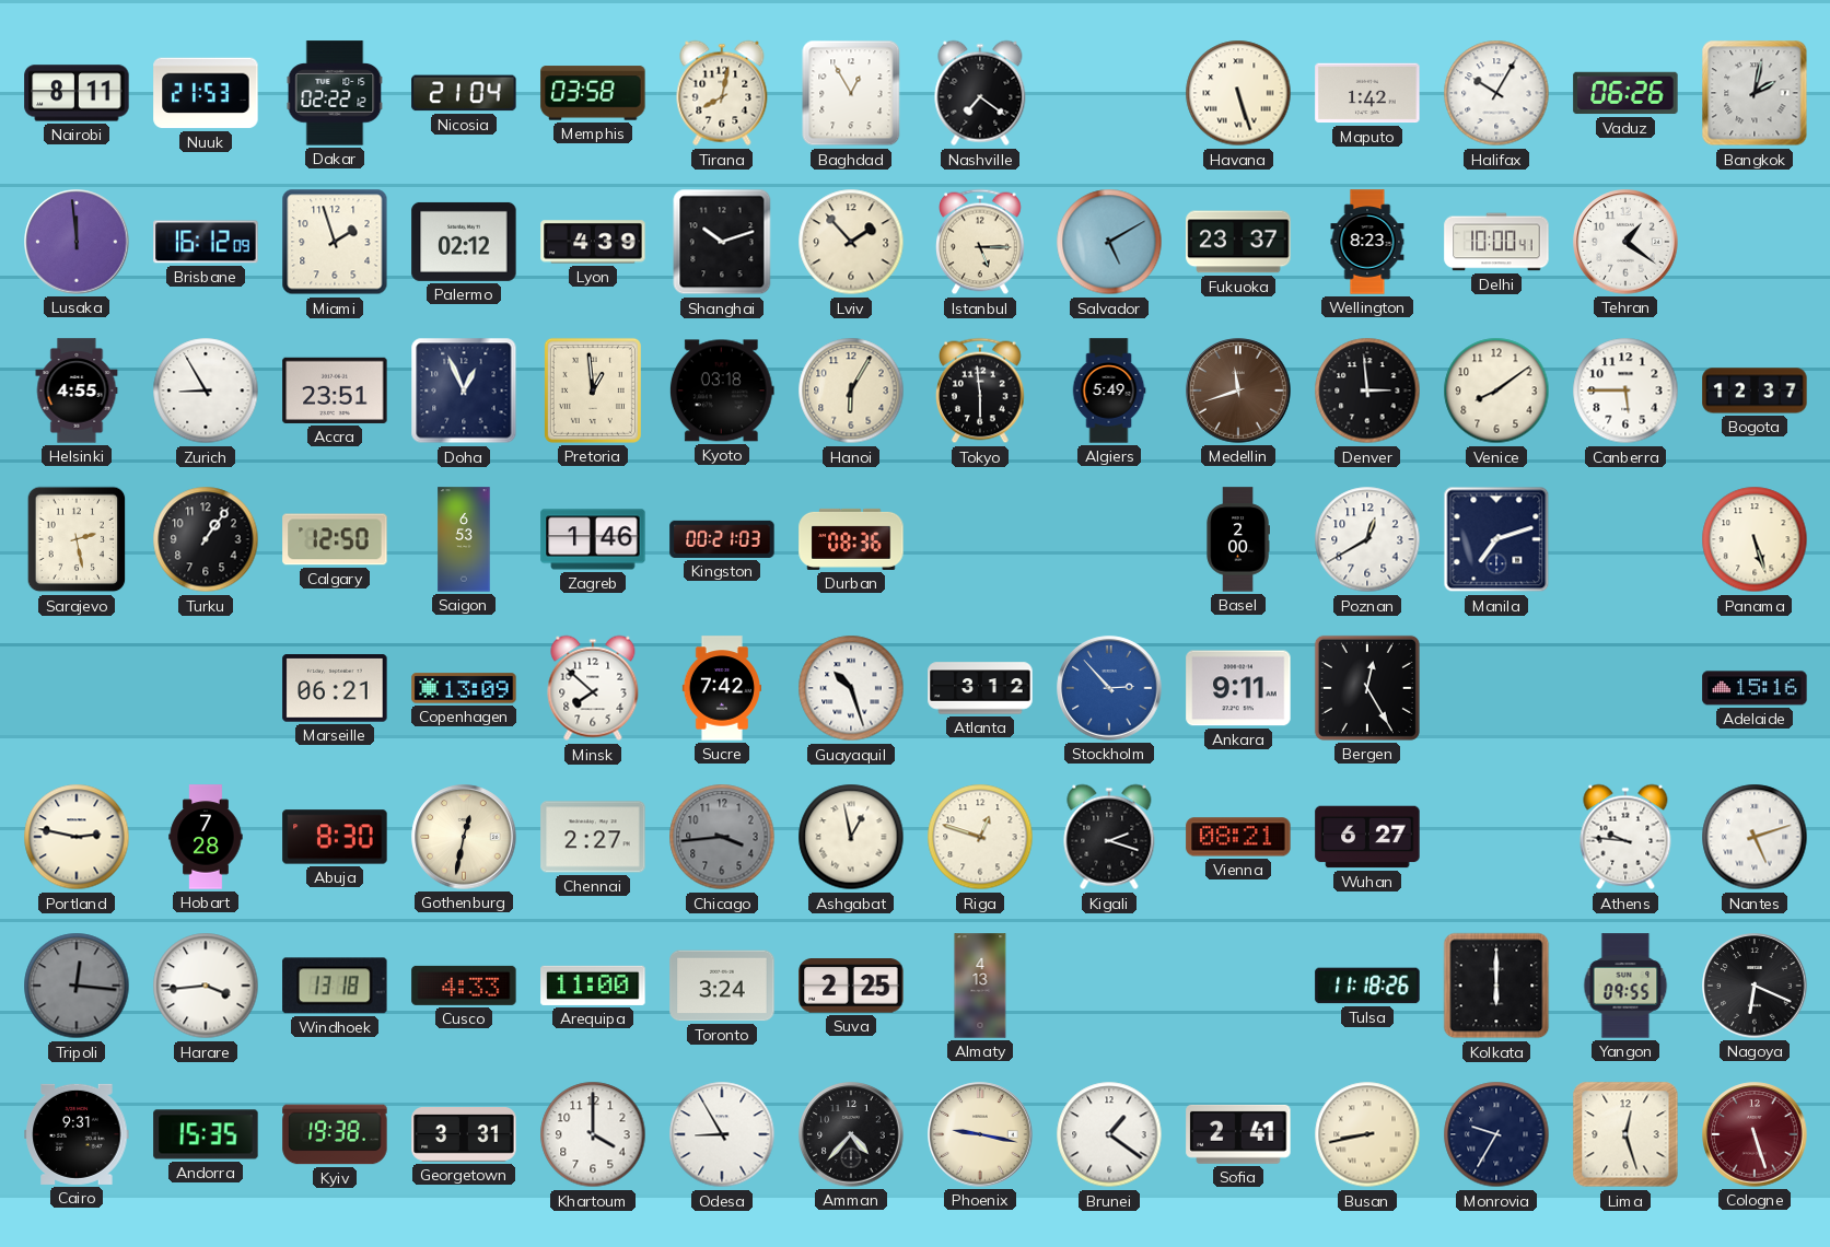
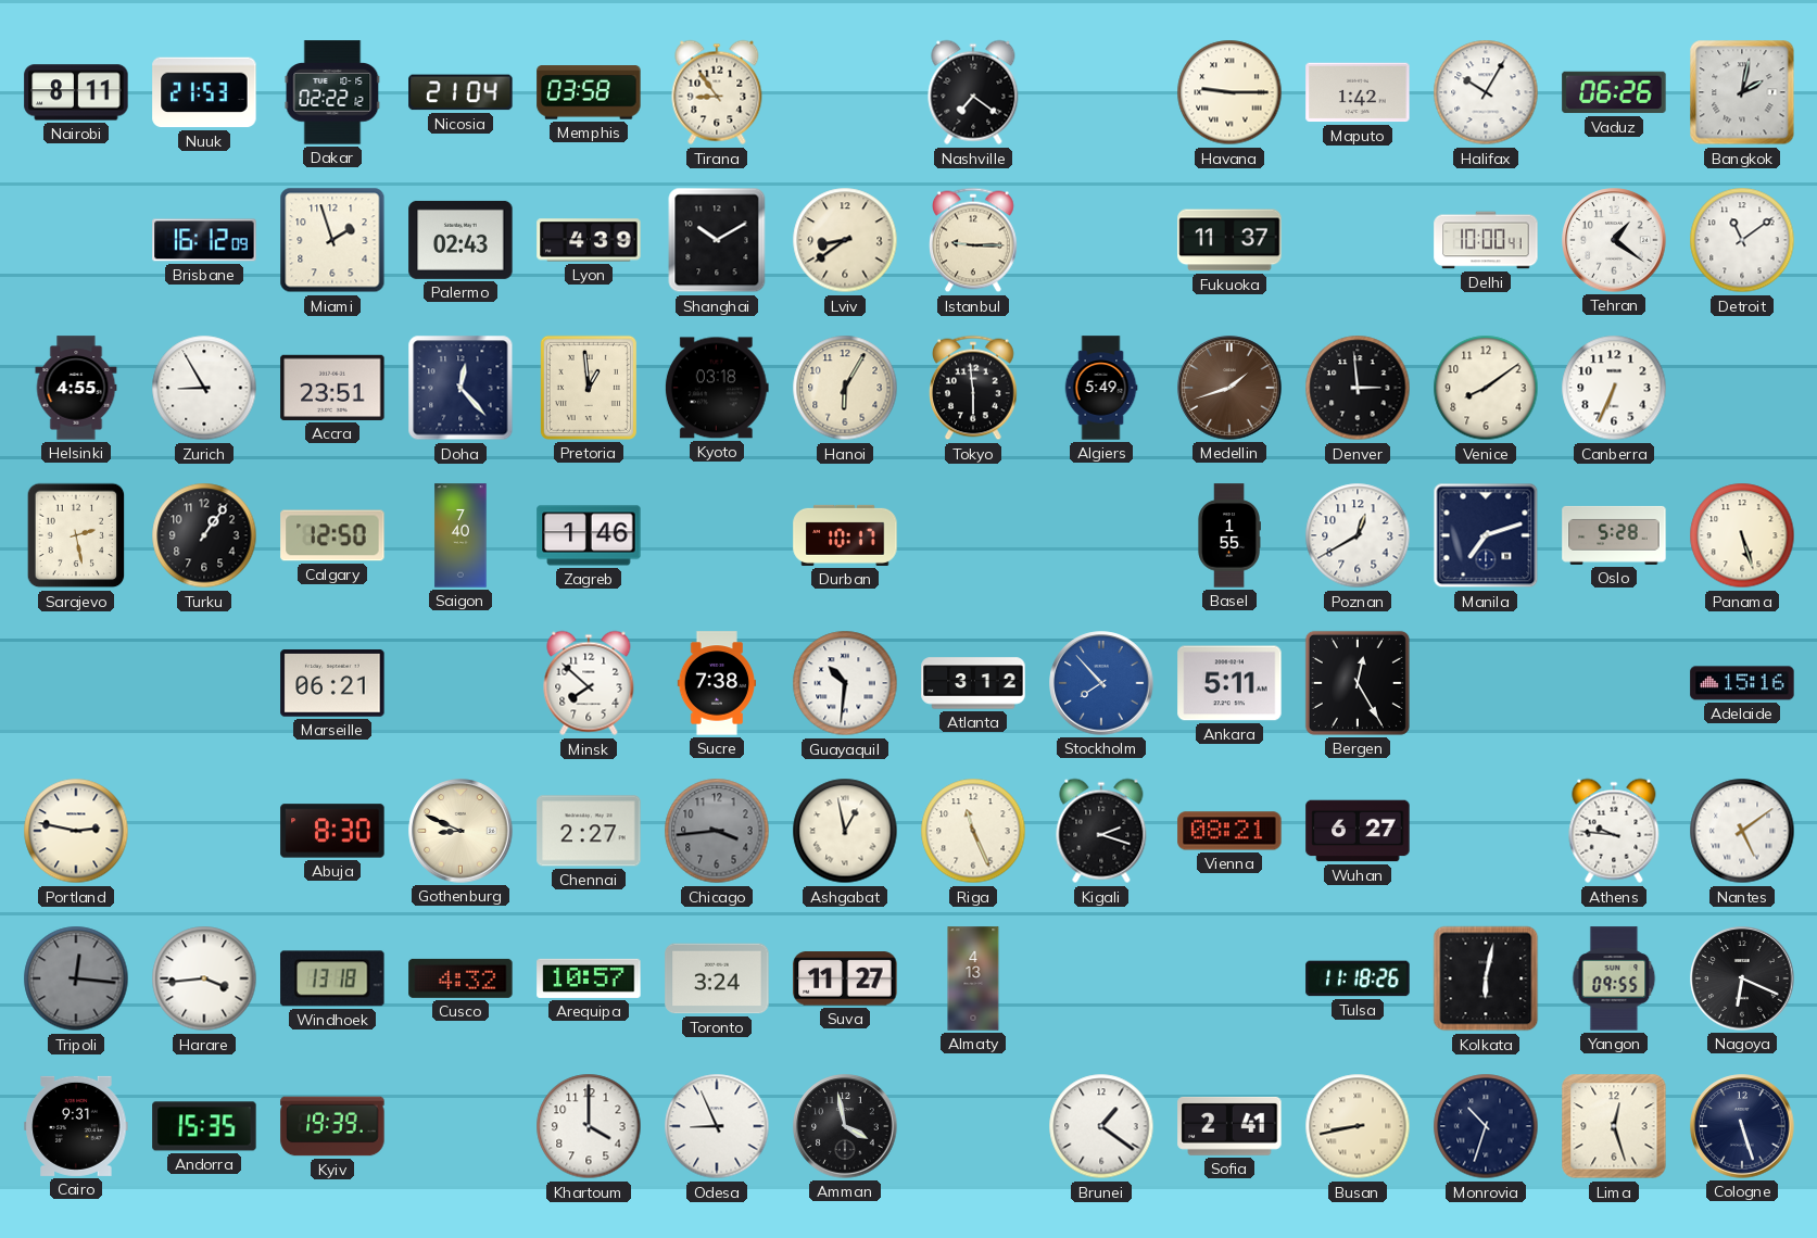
Tirana: 8:02 -> 8:54
Baghdad: 12:55 -> none
Havana: 5:27 -> 9:15
Lusaka: 11:59 -> none
Palermo: 02:12 -> 02:43
Shanghai: 10:12 -> 10:10
Lviv: 1:53 -> 8:39
Istanbul: 5:15 -> 9:15
Salvador: 5:10 -> none
Fukuoka: 23:37 -> 11:37
Wellington: 8:23 -> none
Detroit: none -> 11:09
Doha: 12:56 -> 12:23
Medellin: 11:42 -> 1:42
Canberra: 5:45 -> 6:34
Bogota: 12:37 -> none
Saigon: 6:53 -> 7:40
Kingston: 00:21 -> none
Durban: 08:36 -> 10:17
Basel: 2:00 -> 1:55
Oslo: none -> 5:28
Copenhagen: 13:09 -> none
Sucre: 7:42 -> 7:38
Guayaquil: 10:27 -> 10:31
Stockholm: 2:53 -> 7:53
Ankara: 9:11 -> 5:11
Hobart: 7:28 -> none
Gothenburg: 12:32 -> 8:49
Riga: 12:48 -> 11:26
Nantes: 5:12 -> 5:09
Cusco: 4:33 -> 4:32
Arequipa: 11:00 -> 10:57
Suva: 2:25 -> 11:27
Kolkata: 6:00 -> 6:02
Kyiv: 19:38 -> 19:39
Georgetown: 3:31 -> none
Odesa: 8:55 -> 8:56
Amman: 4:37 -> 3:58
Phoenix: 9:17 -> none
Monrovia: 9:35 -> 10:33
Cologne dial: burgundy -> navy
